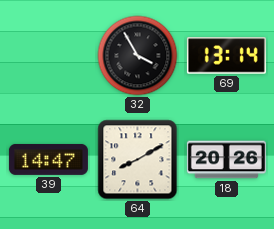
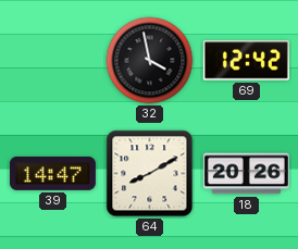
32: 3:55 -> 3:58
69: 13:14 -> 12:42
